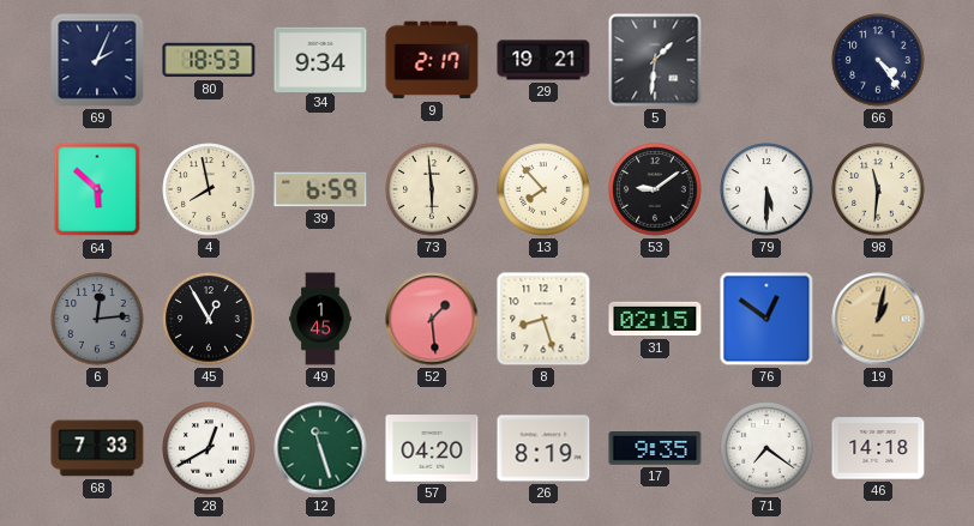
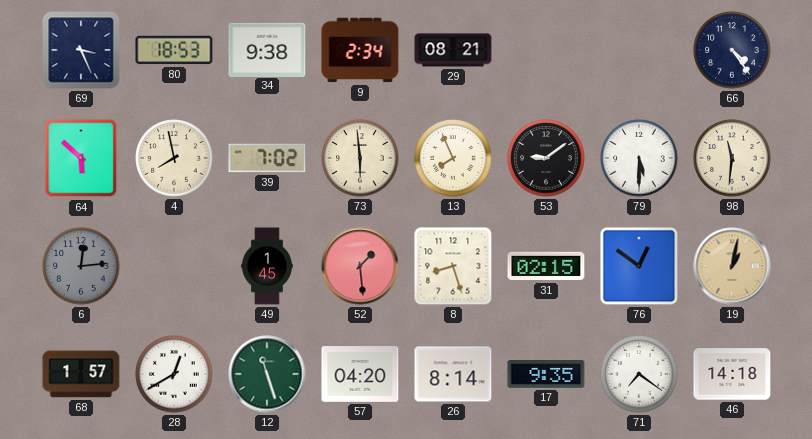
69: 2:04 -> 3:26
34: 9:34 -> 9:38
9: 2:17 -> 2:34
29: 19:21 -> 08:21
5: 1:31 -> none
39: 6:59 -> 7:02
13: 7:53 -> 7:56
45: 12:55 -> none
68: 7:33 -> 1:57
26: 8:19 -> 8:14
